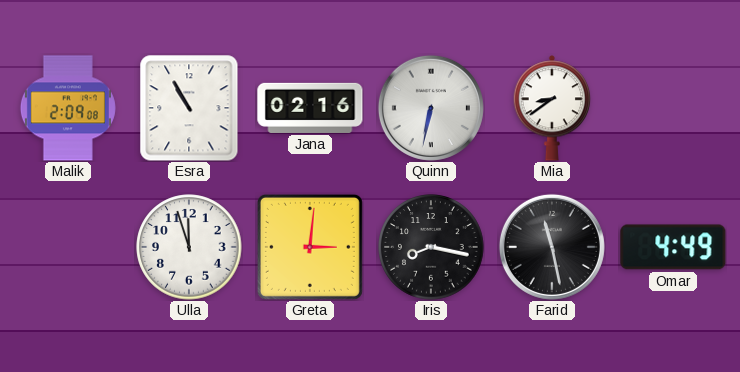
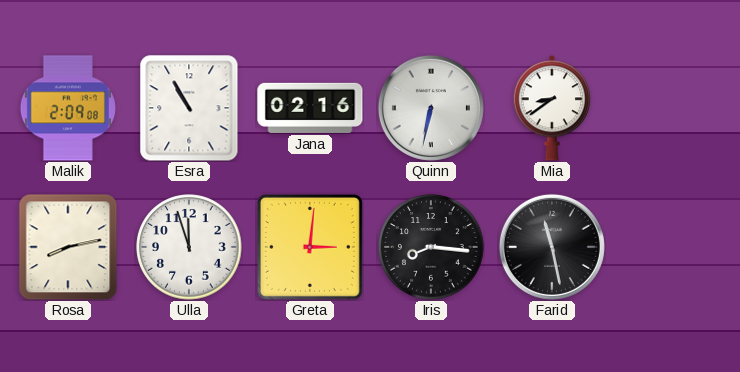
Rosa: none -> 8:13
Iris: 8:17 -> 8:16
Omar: 4:49 -> none
